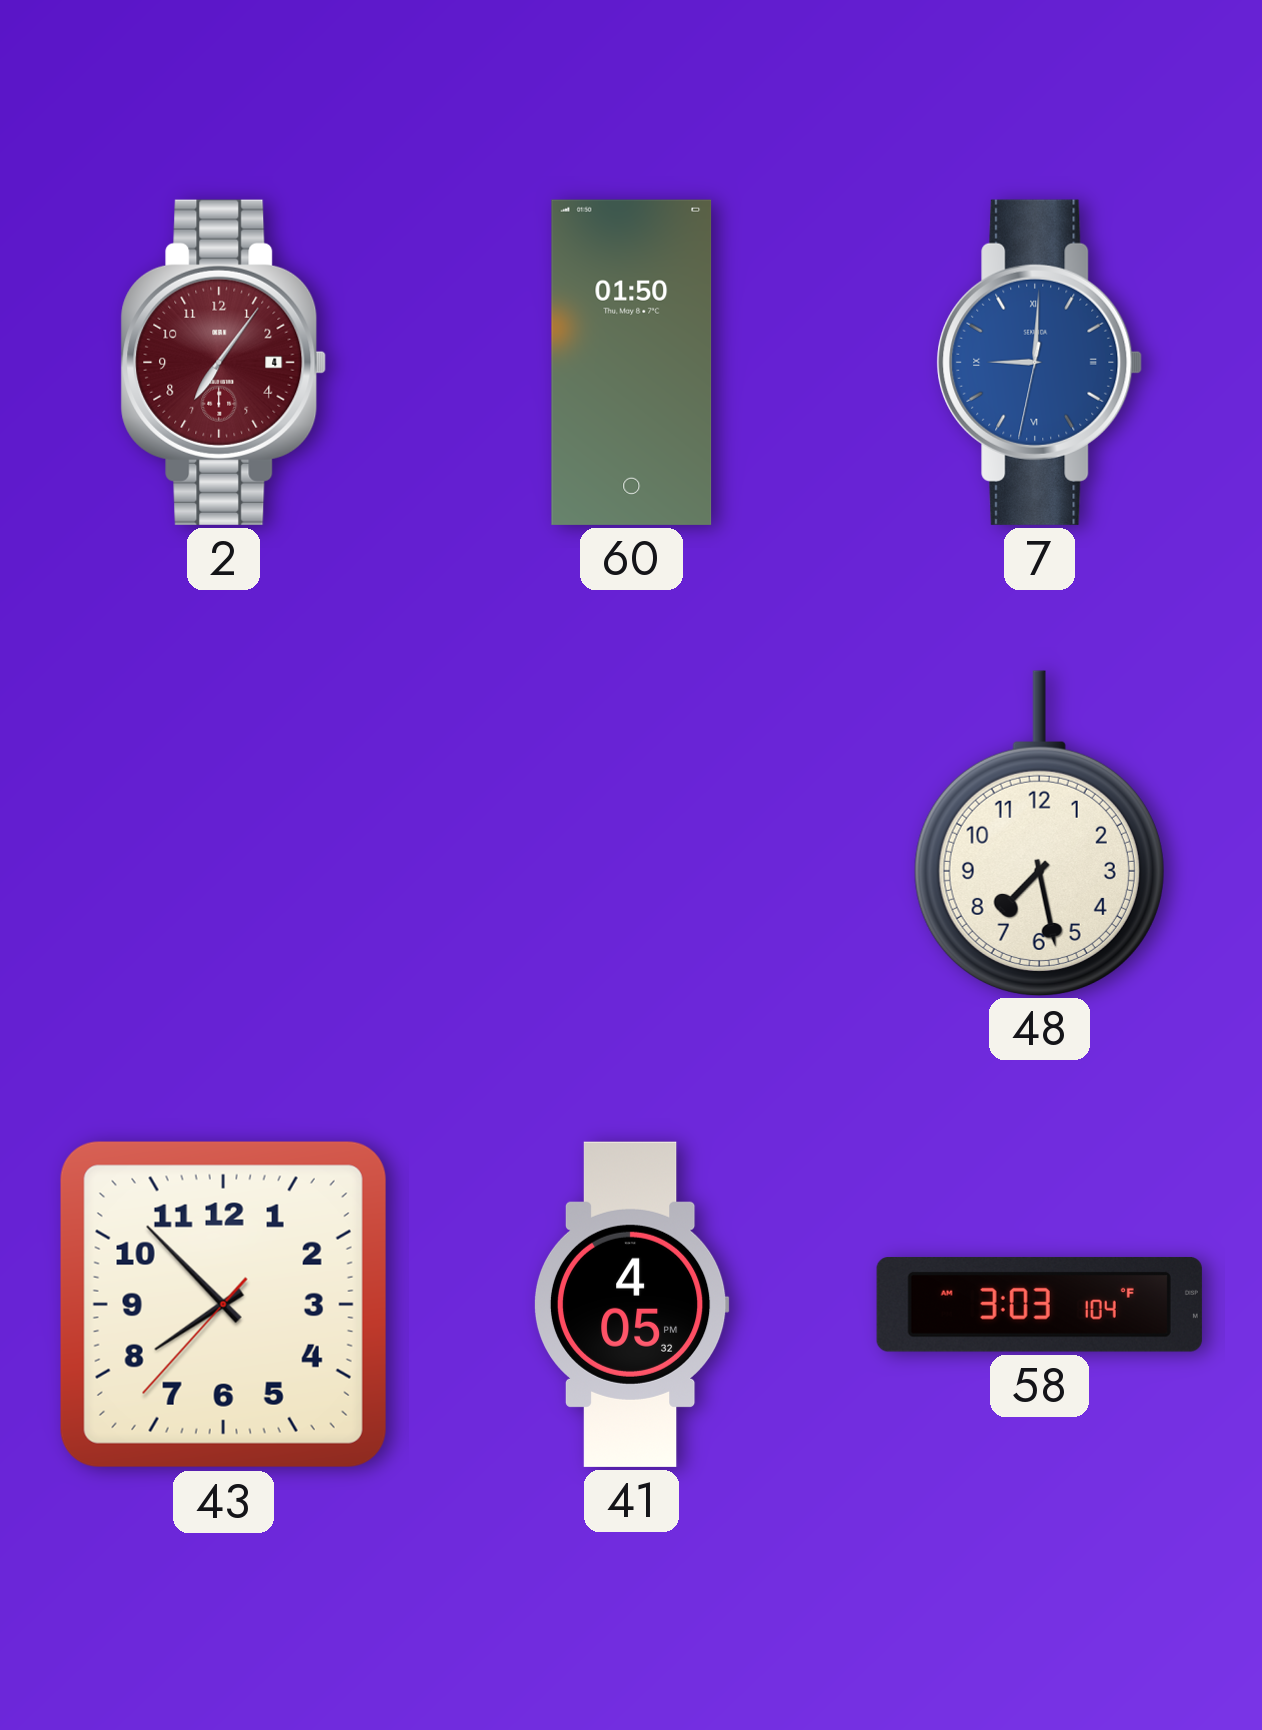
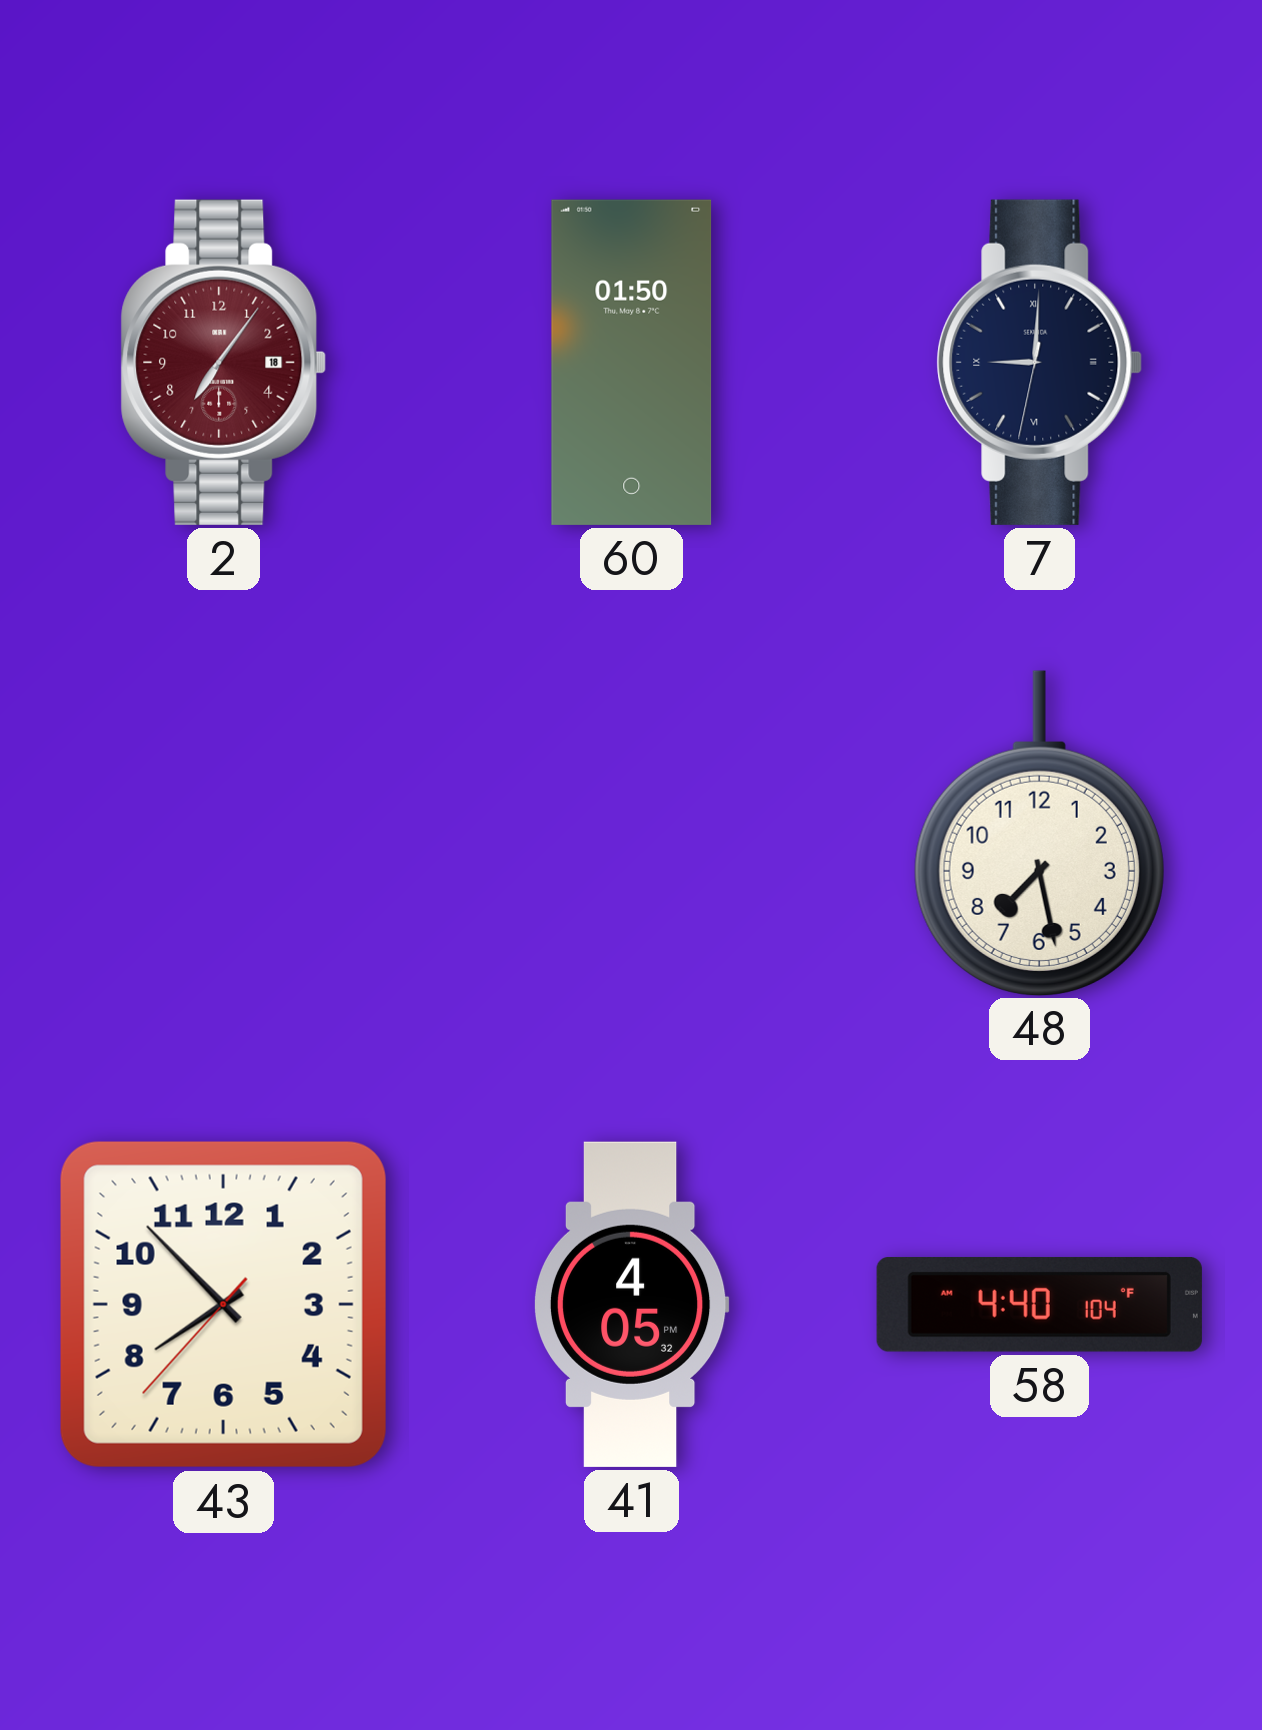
2 date: 4 -> 18
7 dial: blue -> navy
58: 3:03 -> 4:40
